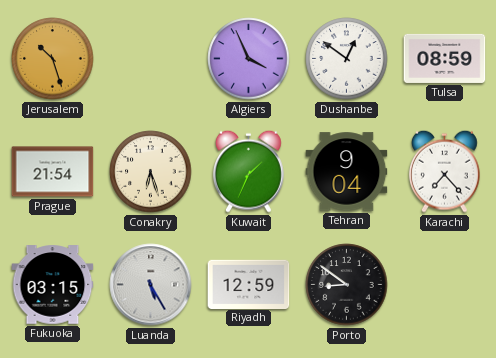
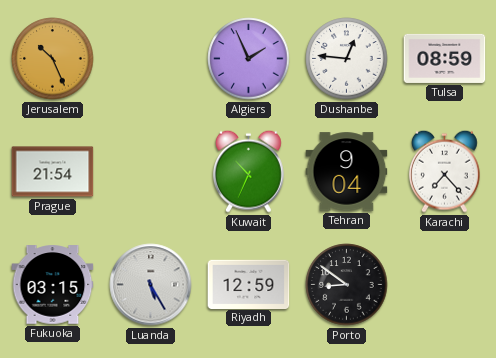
Jerusalem: 10:27 -> 10:26
Algiers: 3:56 -> 1:56
Dushanbe: 12:51 -> 12:46
Conakry: 6:27 -> none
Kuwait: 1:34 -> 10:34
